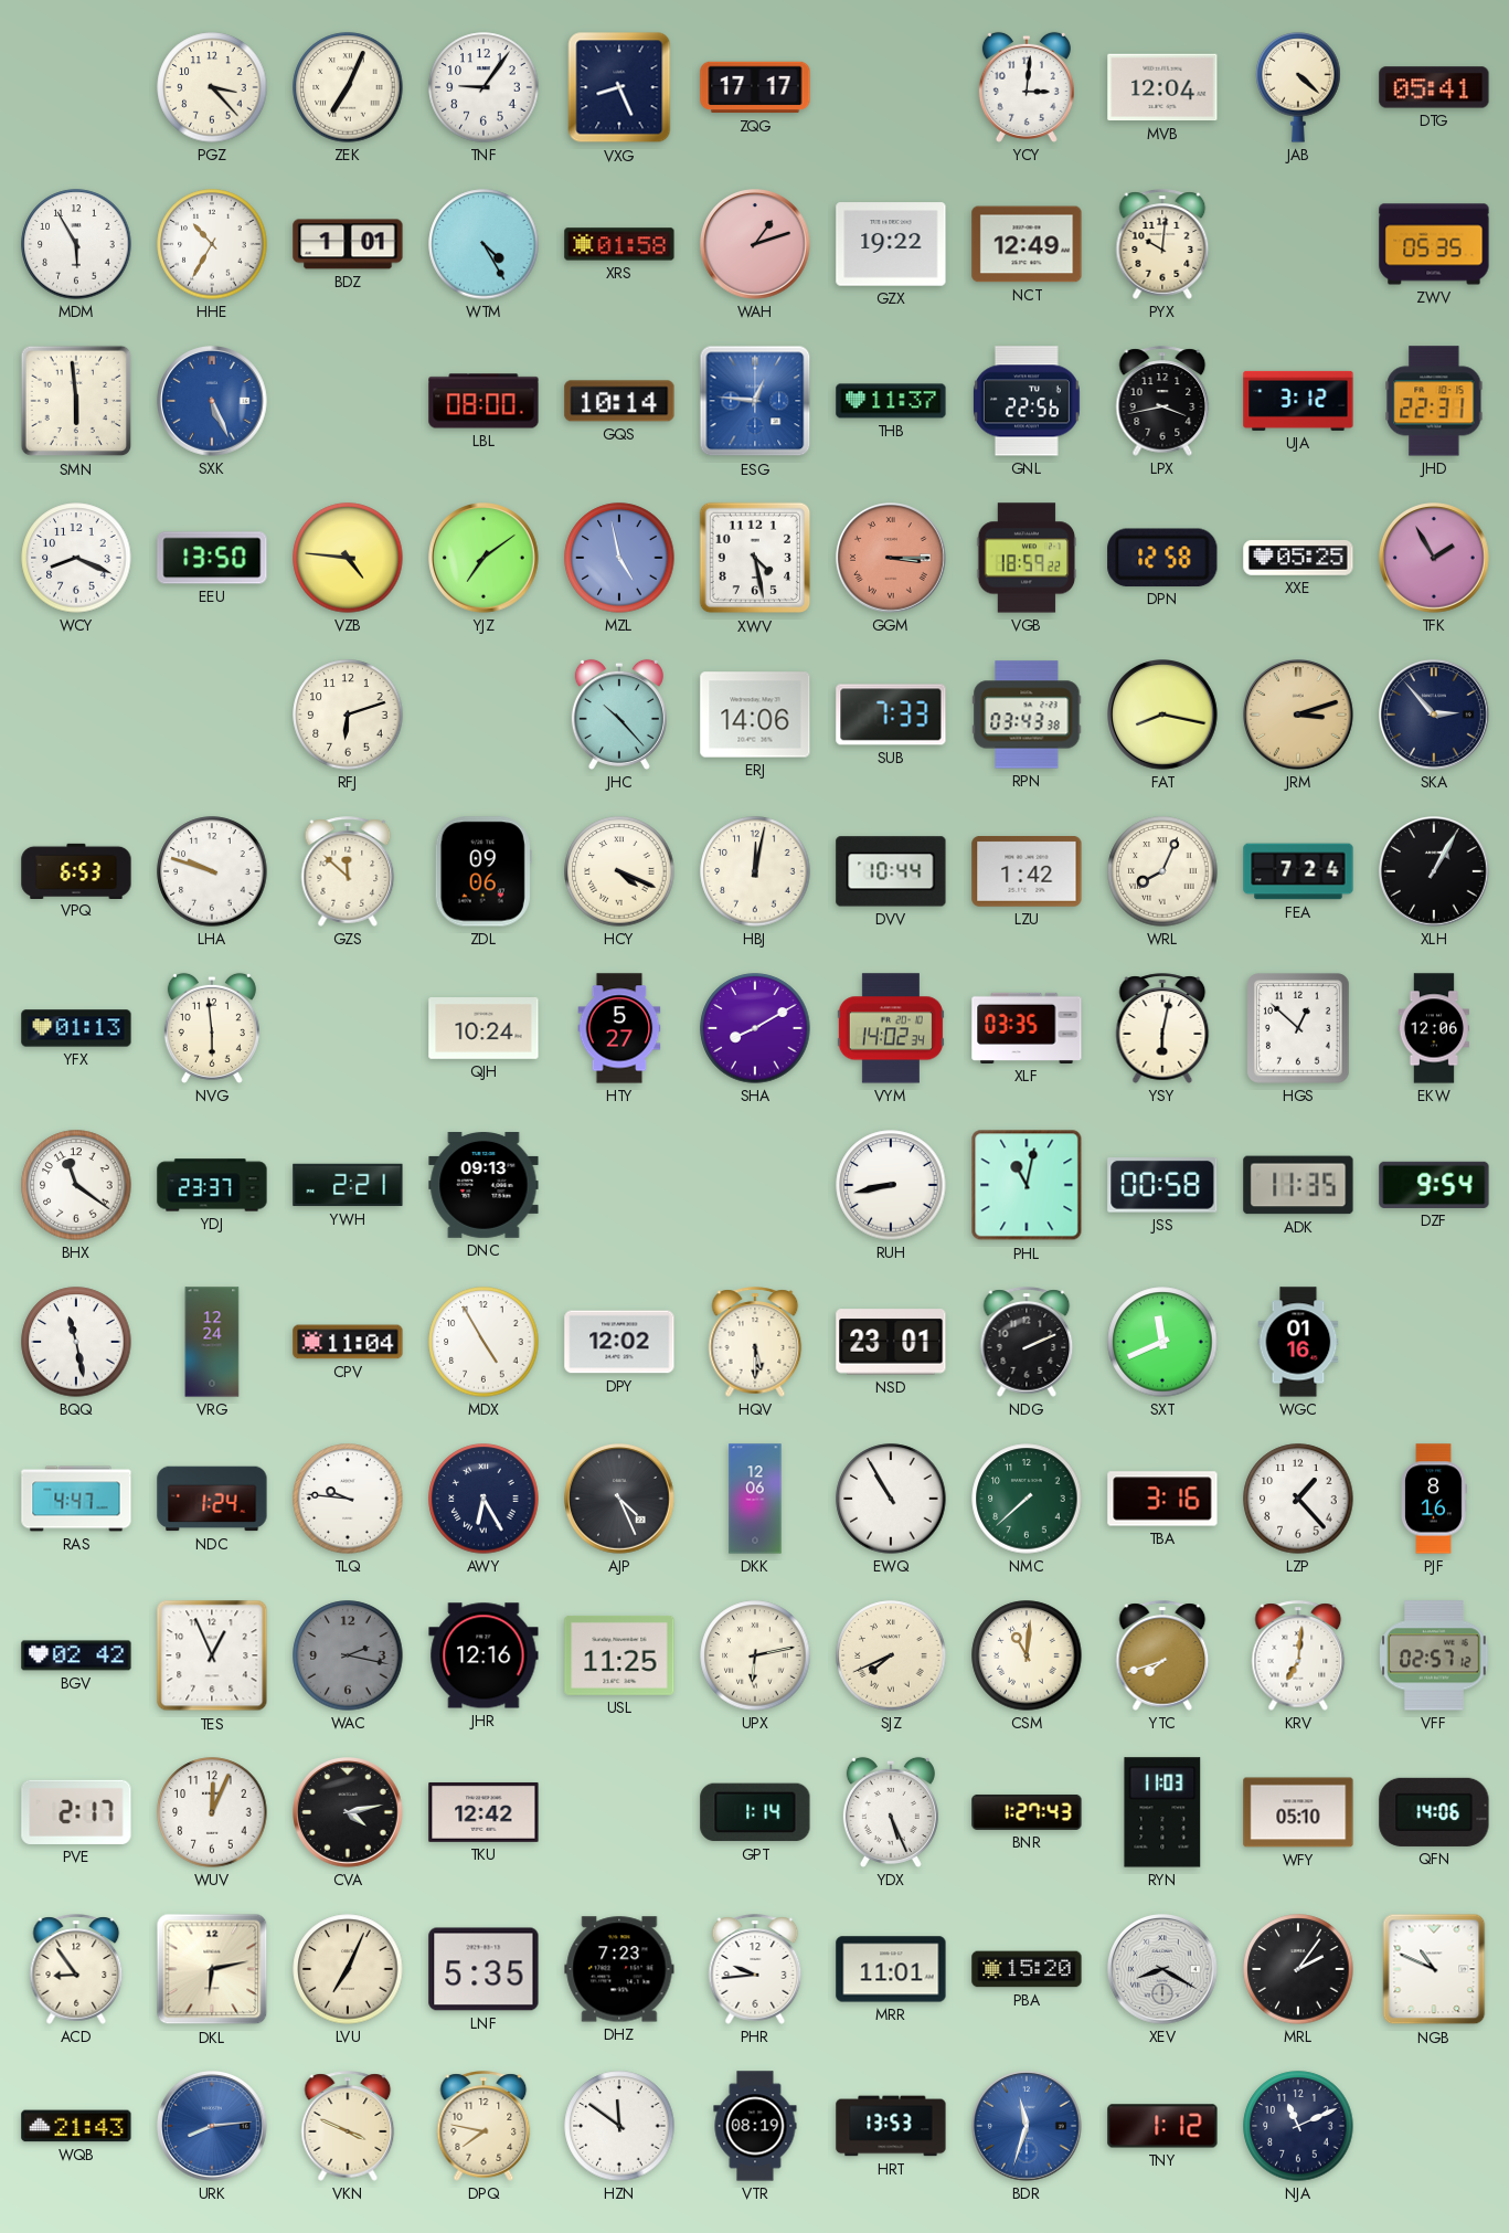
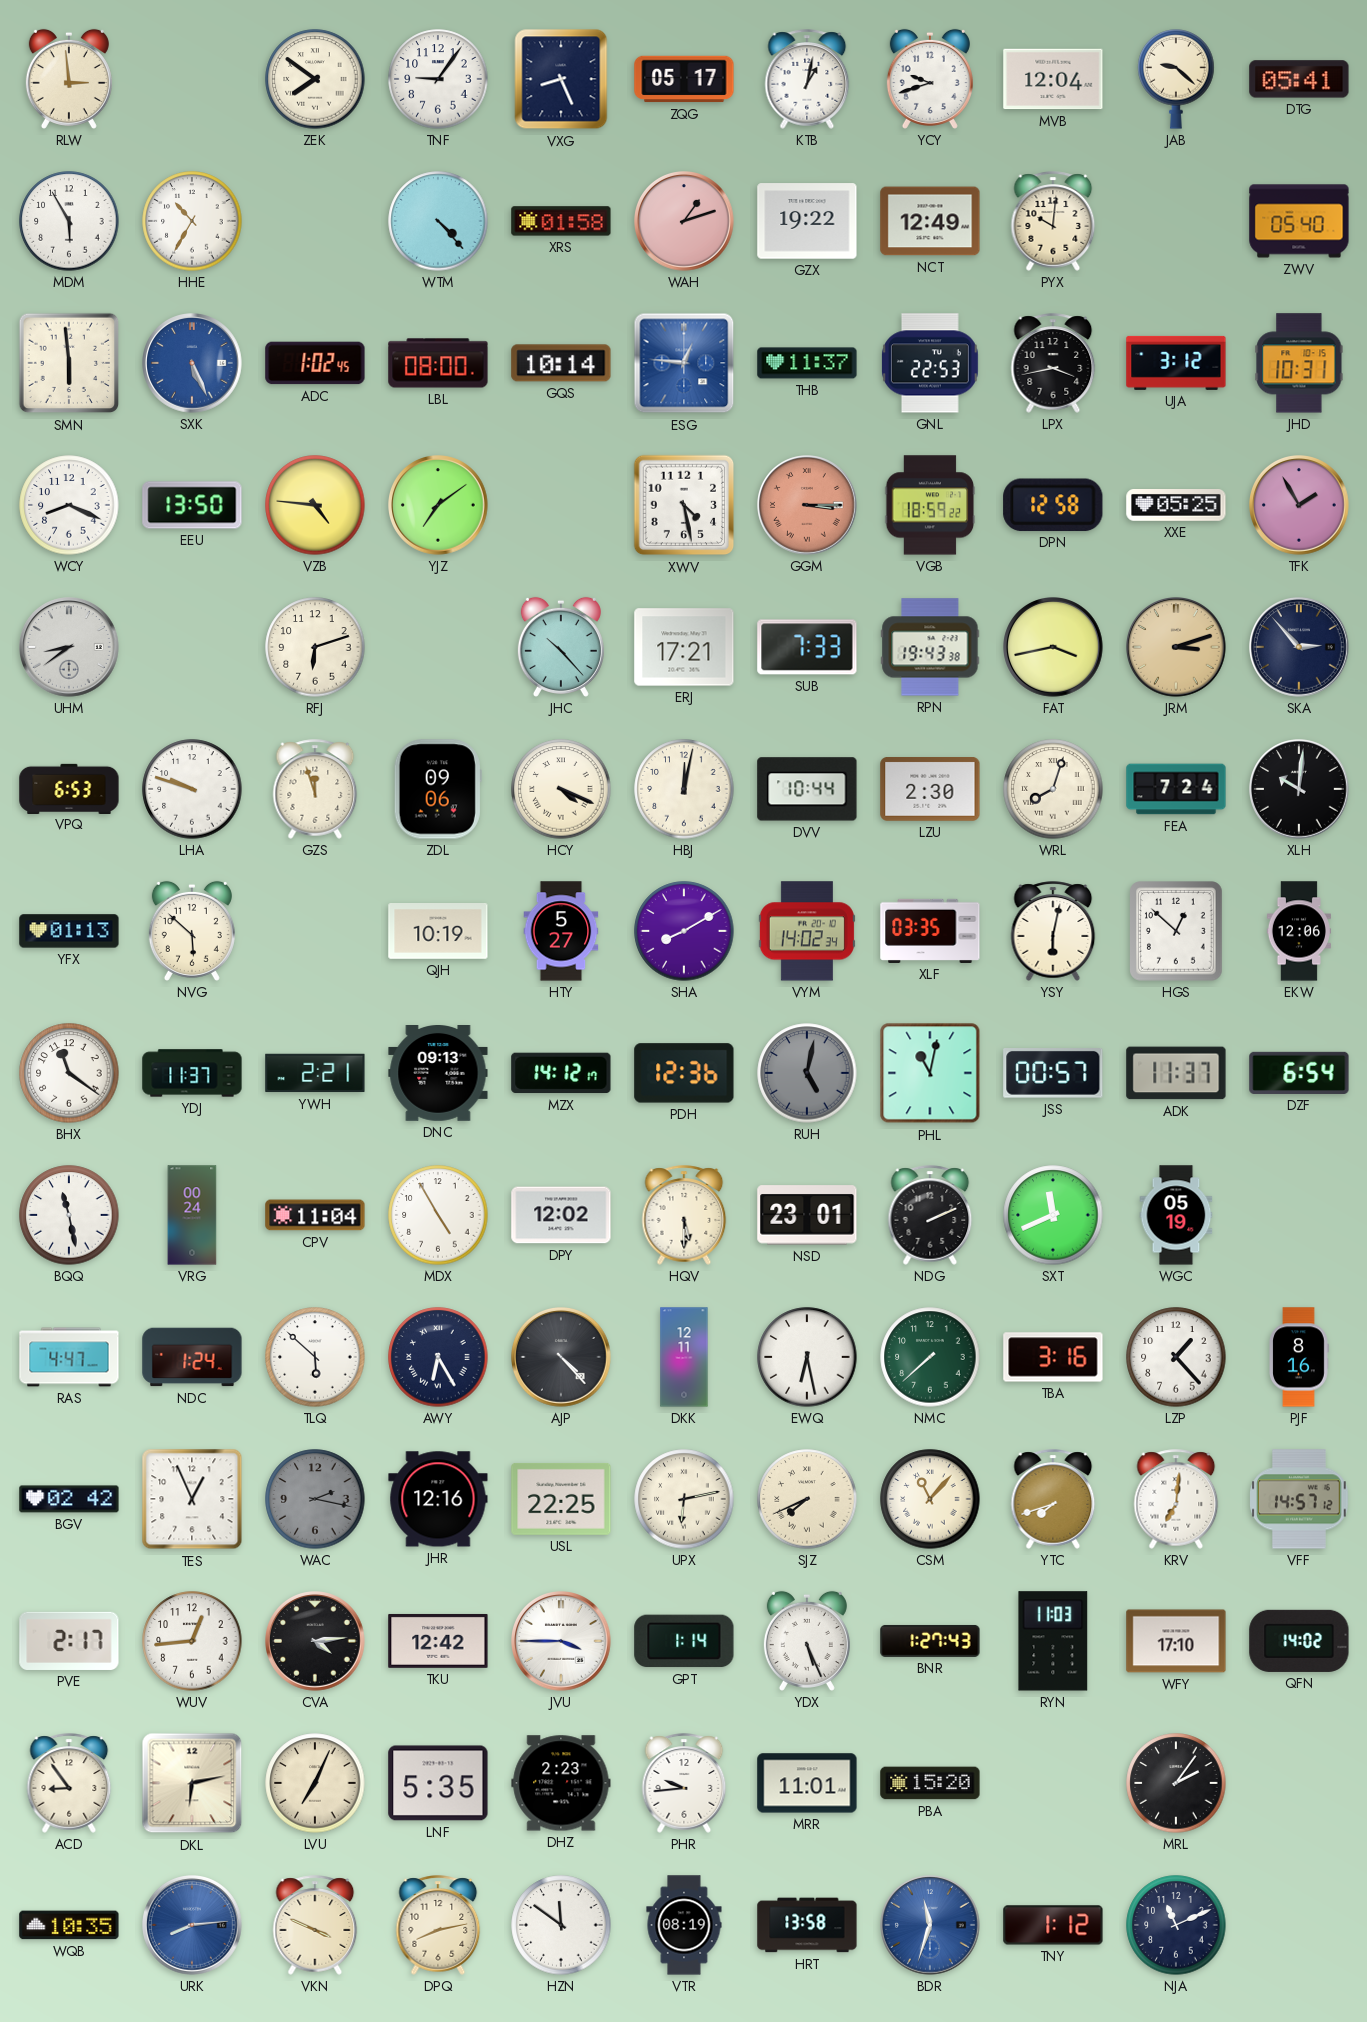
RLW: none -> 2:59
PGZ: 3:23 -> none
ZEK: 7:04 -> 7:51
ZQG: 17:17 -> 05:17
KTB: none -> 1:02
YCY: 3:01 -> 9:42
JAB: 4:22 -> 9:22
BDZ: 1:01 -> none
WTM: 4:25 -> 4:23
ZWV: 05:35 -> 05:40
ADC: none -> 1:02
GNL: 22:56 -> 22:53
JHD: 22:31 -> 10:31
MZL: 4:58 -> none
UHM: none -> 8:39
ERJ: 14:06 -> 17:21
RPN: 03:43 -> 19:43
FAT: 8:17 -> 3:43
GZS: 11:52 -> 11:57
LZU: 1:42 -> 2:30
WRL: 8:04 -> 8:03
XLH: 1:05 -> 10:01
NVG: 5:59 -> 5:52
QJH: 10:24 -> 10:19
YDJ: 23:37 -> 11:37
MZX: none -> 14:12
PDH: none -> 12:36
RUH: 8:43 -> 5:02
RUH dial: white -> grey
JSS: 00:58 -> 00:57
ADK: 11:35 -> 11:37
DZF: 9:54 -> 6:54
VRG: 12:24 -> 00:24
WGC: 01:16 -> 05:19
TLQ: 9:46 -> 5:52
AJP: 4:26 -> 4:23
DKK: 12:06 -> 12:11
EWQ: 10:55 -> 6:28
USL: 11:25 -> 22:25
CSM: 11:01 -> 11:07
VFF: 02:57 -> 14:57
WUV: 12:04 -> 12:44
CVA: 4:13 -> 4:14
JVU: none -> 3:45
WFY: 05:10 -> 17:10
QFN: 14:06 -> 14:02
DHZ: 7:23 -> 2:23
XEV: 8:20 -> none
NGB: 10:49 -> none
WQB: 21:43 -> 10:35
DPQ: 7:47 -> 8:13
HRT: 13:53 -> 13:58
